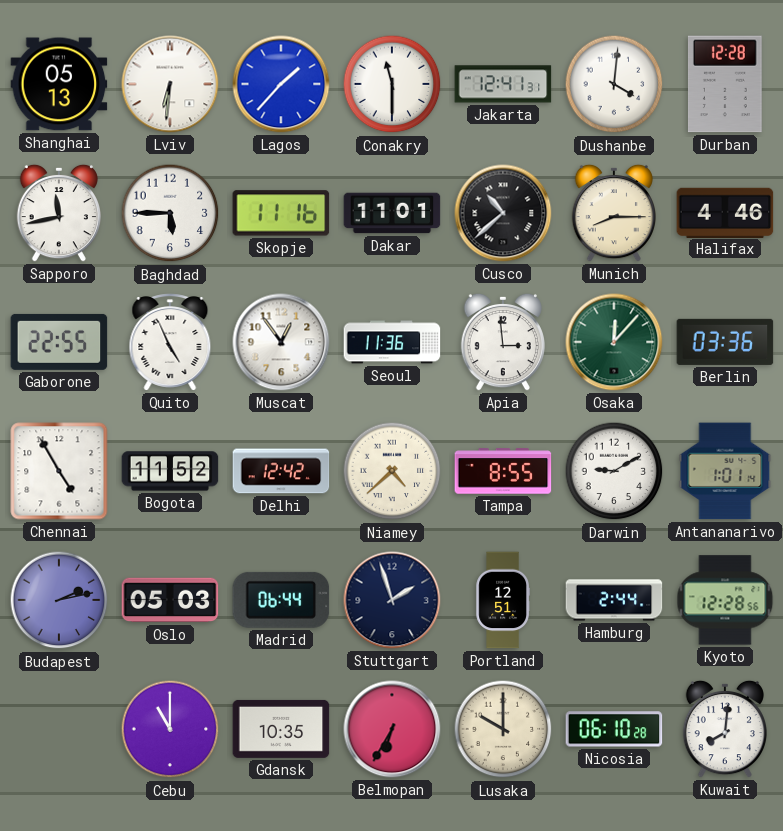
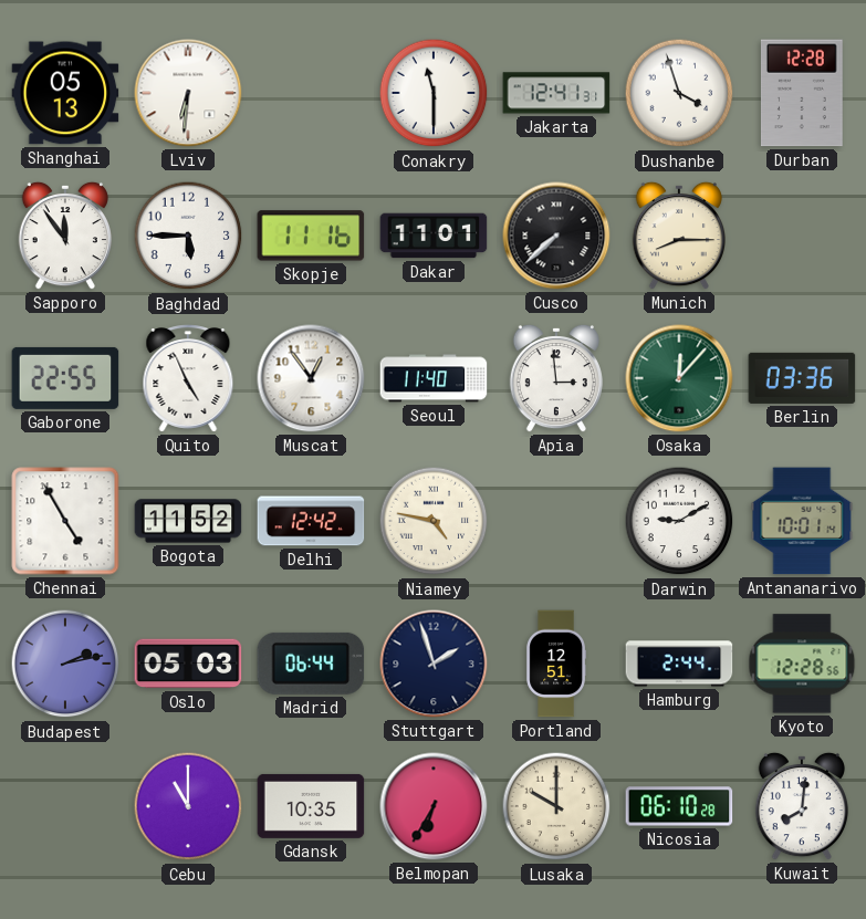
Lagos: 1:37 -> none
Dushanbe: 4:01 -> 3:57
Sapporo: 11:43 -> 11:54
Cusco: 10:38 -> 7:38
Halifax: 4:46 -> none
Seoul: 11:36 -> 11:40
Niamey: 4:38 -> 4:47
Tampa: 8:55 -> none
Antananarivo: 1:01 -> 10:01
